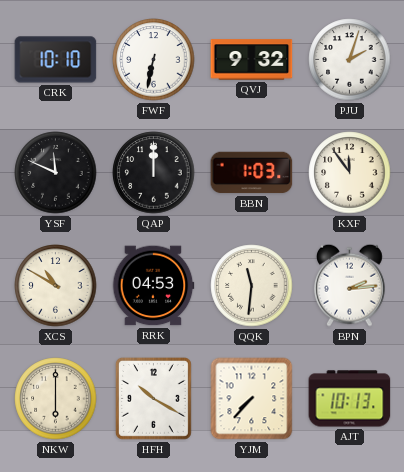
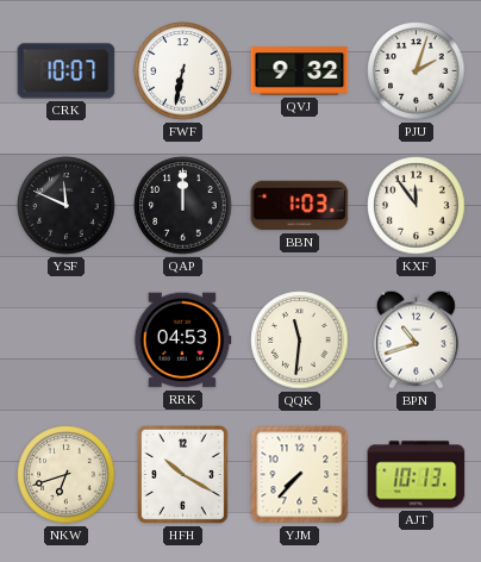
CRK: 10:10 -> 10:07
XCS: 10:50 -> none
BPN: 2:14 -> 10:42
NKW: 6:00 -> 6:42
